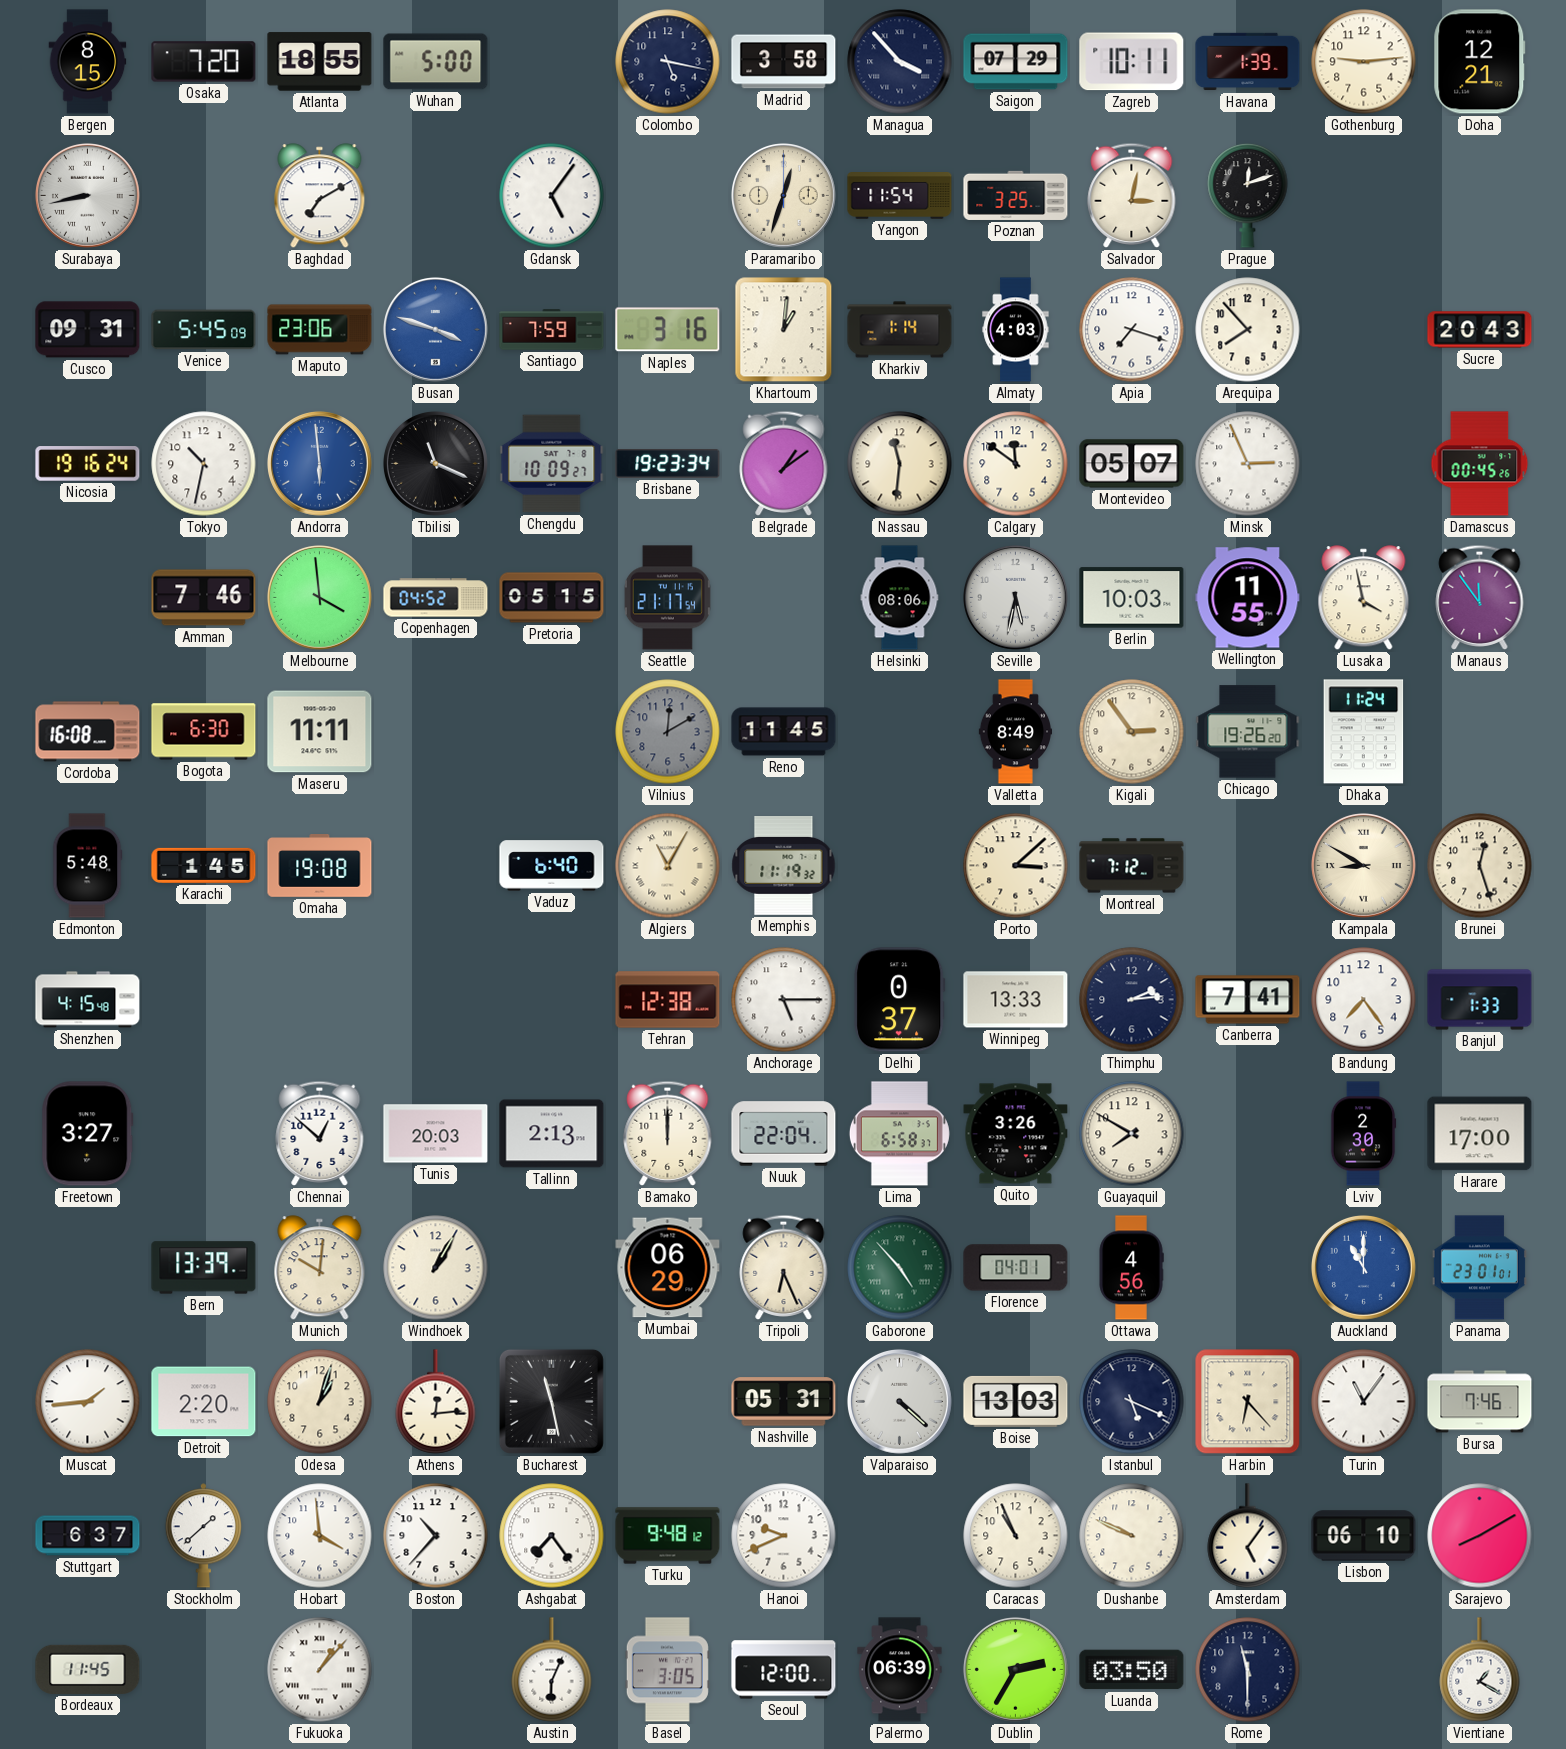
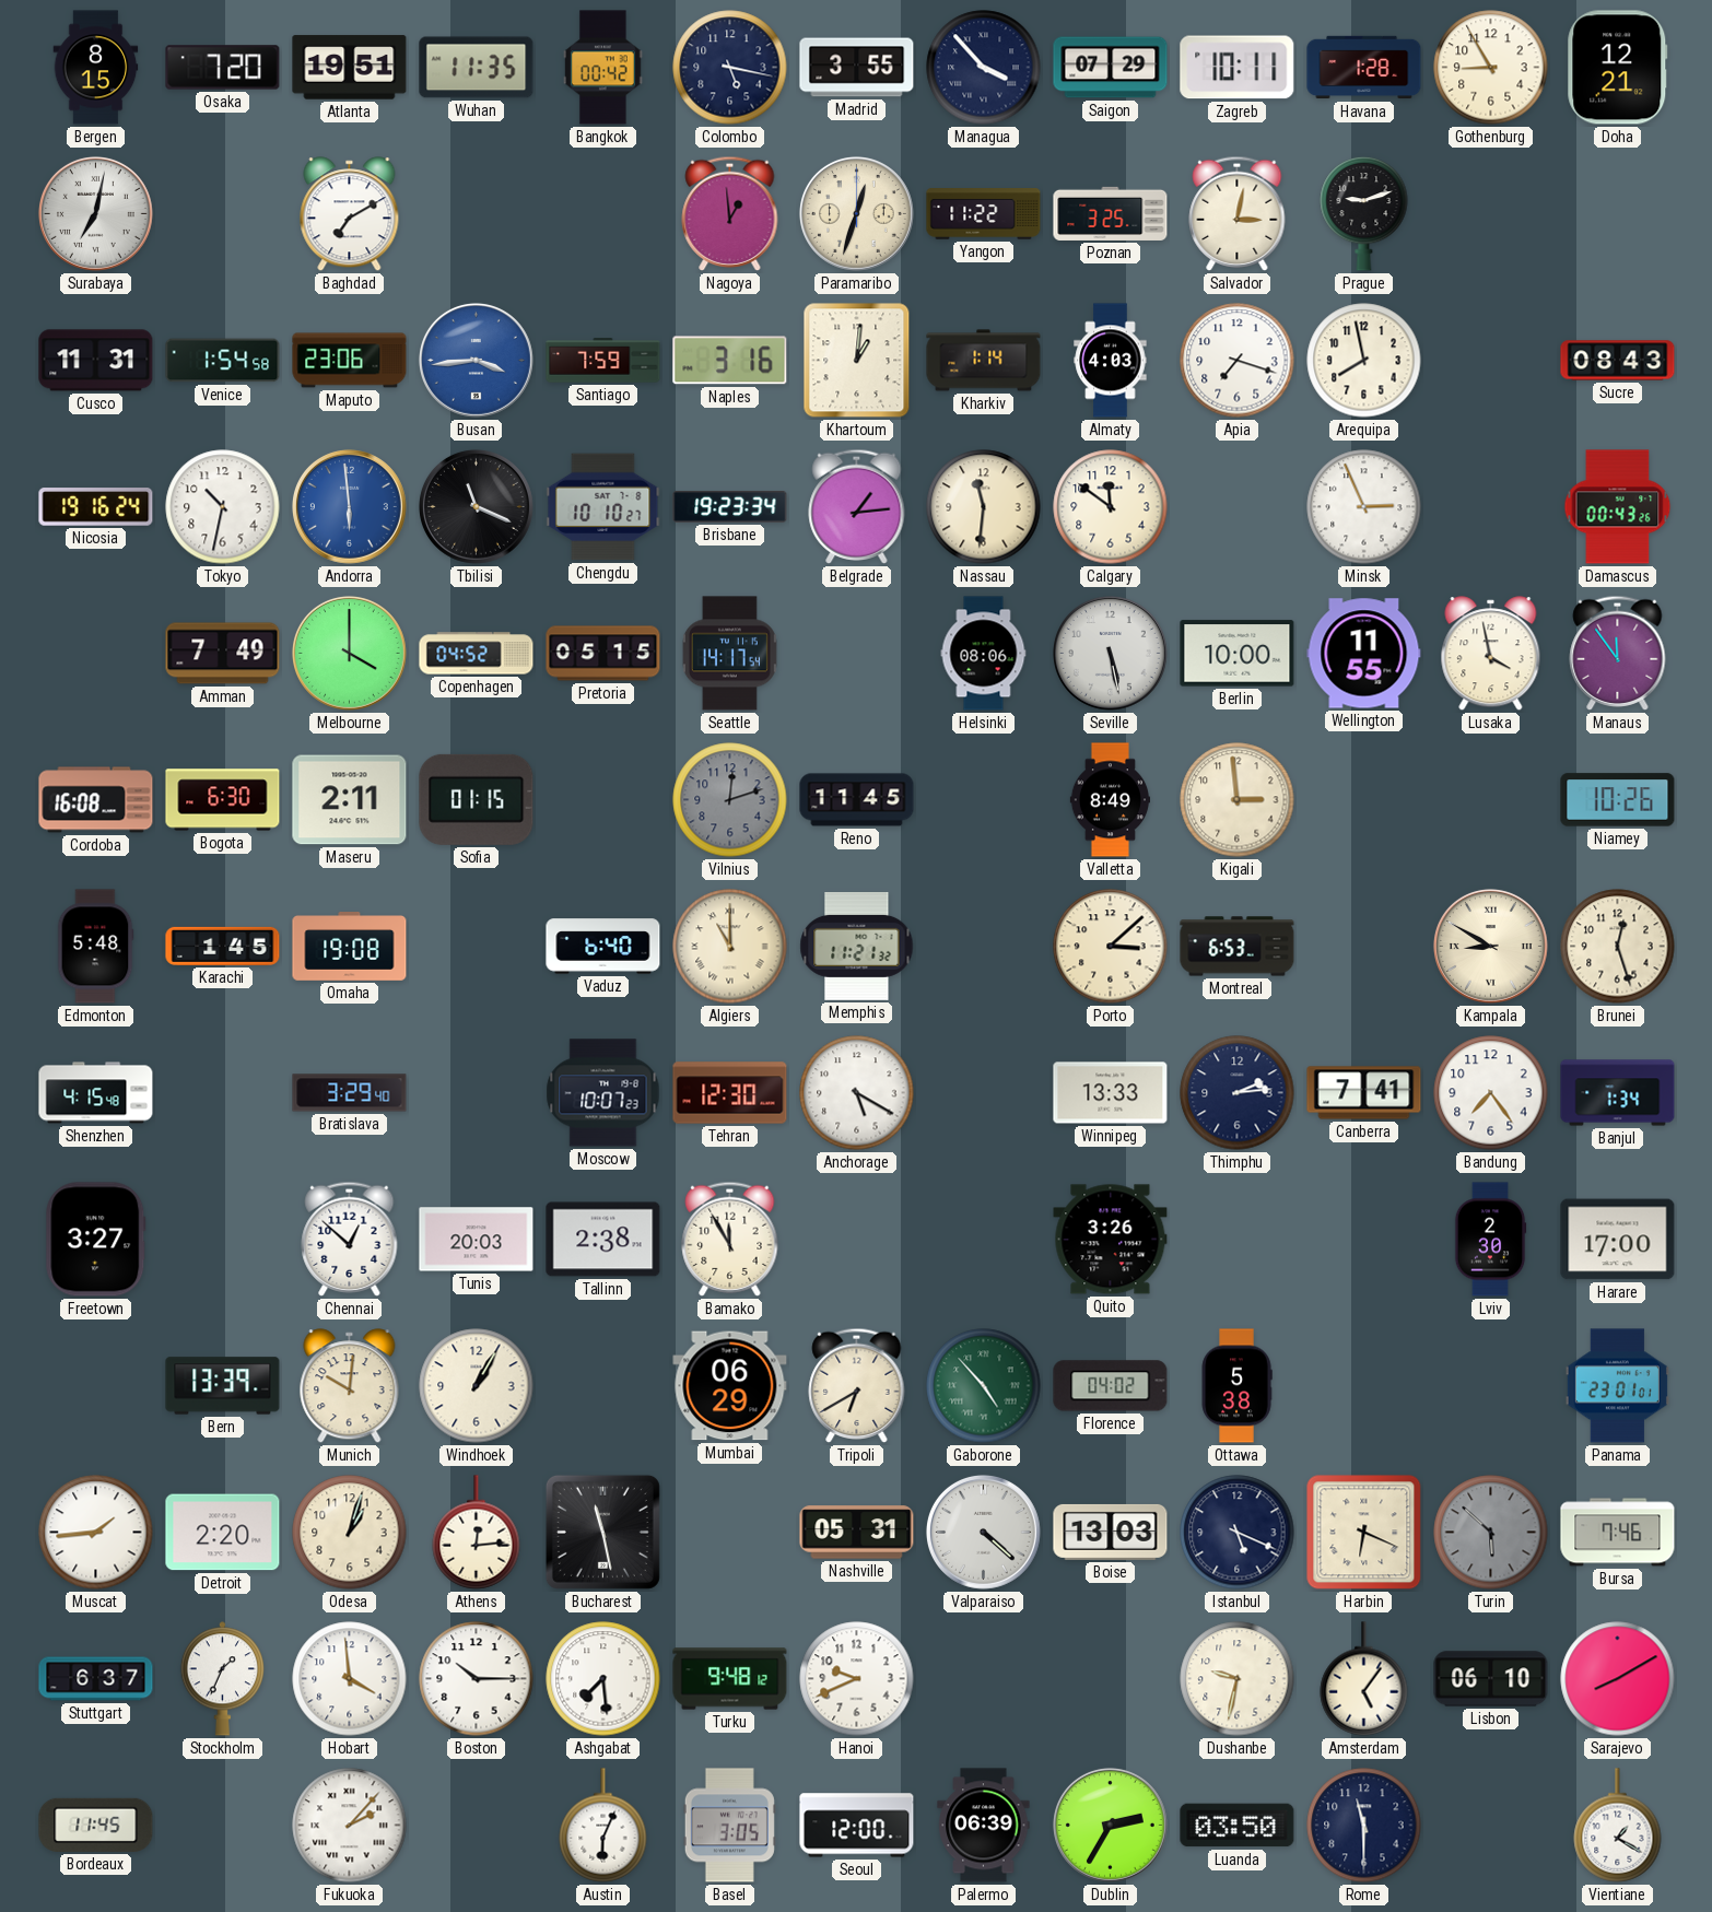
Atlanta: 18:55 -> 19:51
Wuhan: 5:00 -> 11:35
Bangkok: none -> 00:42
Madrid: 3:58 -> 3:55
Havana: 1:39 -> 1:28
Gothenburg: 9:14 -> 8:55
Surabaya: 8:43 -> 7:02
Gdansk: 5:06 -> none
Nagoya: none -> 12:59
Yangon: 11:54 -> 11:22
Prague: 12:12 -> 9:12
Cusco: 09:31 -> 11:31
Venice: 5:45 -> 1:54
Busan: 3:48 -> 3:44
Arequipa: 7:53 -> 7:58
Sucre: 20:43 -> 08:43
Chengdu: 10:09 -> 10:10
Belgrade: 1:09 -> 1:14
Montevideo: 05:07 -> none
Damascus: 00:45 -> 00:43
Amman: 7:46 -> 7:49
Melbourne: 3:59 -> 4:00
Seattle: 21:17 -> 14:17
Seville: 5:32 -> 5:28
Berlin: 10:03 -> 10:00
Maseru: 11:11 -> 2:11
Sofia: none -> 01:15
Vilnius: 12:10 -> 12:12
Kigali: 2:54 -> 2:59
Chicago: 19:26 -> none
Dhaka: 11:24 -> none
Niamey: none -> 10:26
Algiers: 11:05 -> 11:00
Memphis: 11:19 -> 11:21
Montreal: 7:12 -> 6:53
Bratislava: none -> 3:29
Moscow: none -> 10:07
Tehran: 12:38 -> 12:30
Anchorage: 5:15 -> 5:20
Delhi: 0:37 -> none
Banjul: 1:33 -> 1:34
Tallinn: 2:13 -> 2:38
Bamako: 12:00 -> 11:55
Nuuk: 22:04 -> none
Lima: 6:58 -> none
Guayaquil: 7:50 -> none
Tripoli: 6:26 -> 6:40
Florence: 04:01 -> 04:02
Ottawa: 4:56 -> 5:38
Auckland: 11:00 -> none
Harbin: 6:23 -> 6:19
Turin: 11:06 -> 5:52
Turin dial: white -> grey
Stockholm: 1:38 -> 1:34
Boston: 10:37 -> 10:15
Ashgabat: 7:24 -> 7:29
Caracas: 10:56 -> none
Dushanbe: 9:49 -> 9:32
Fukuoka: 1:07 -> 2:07
